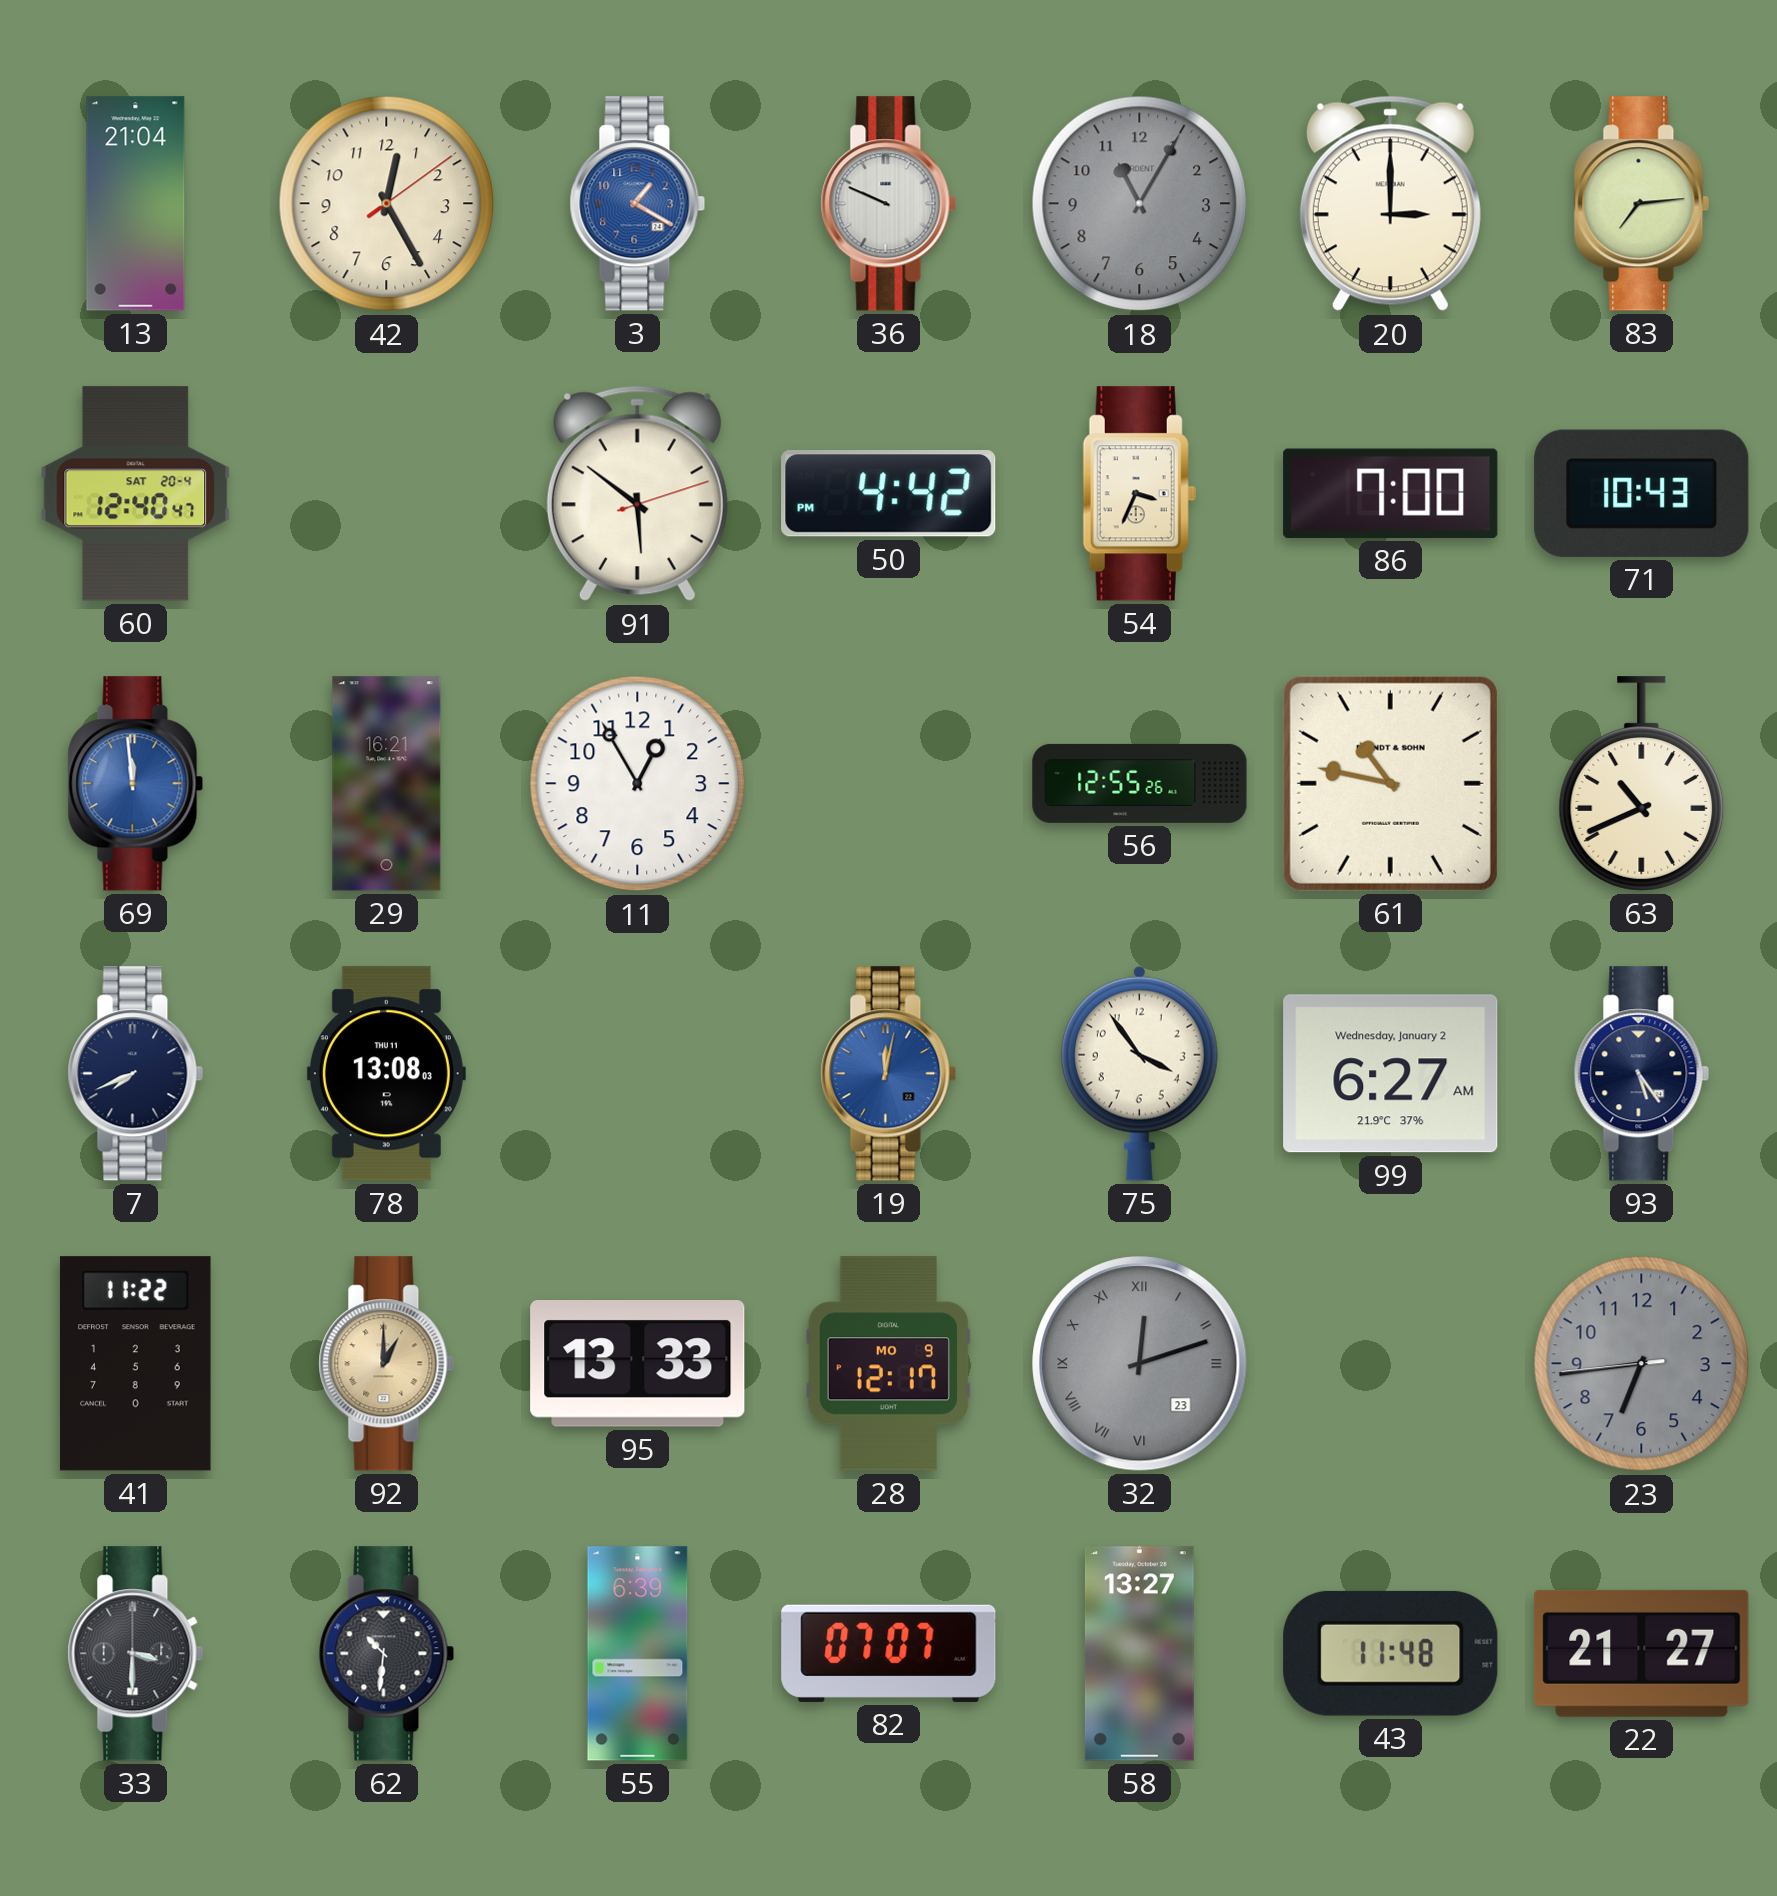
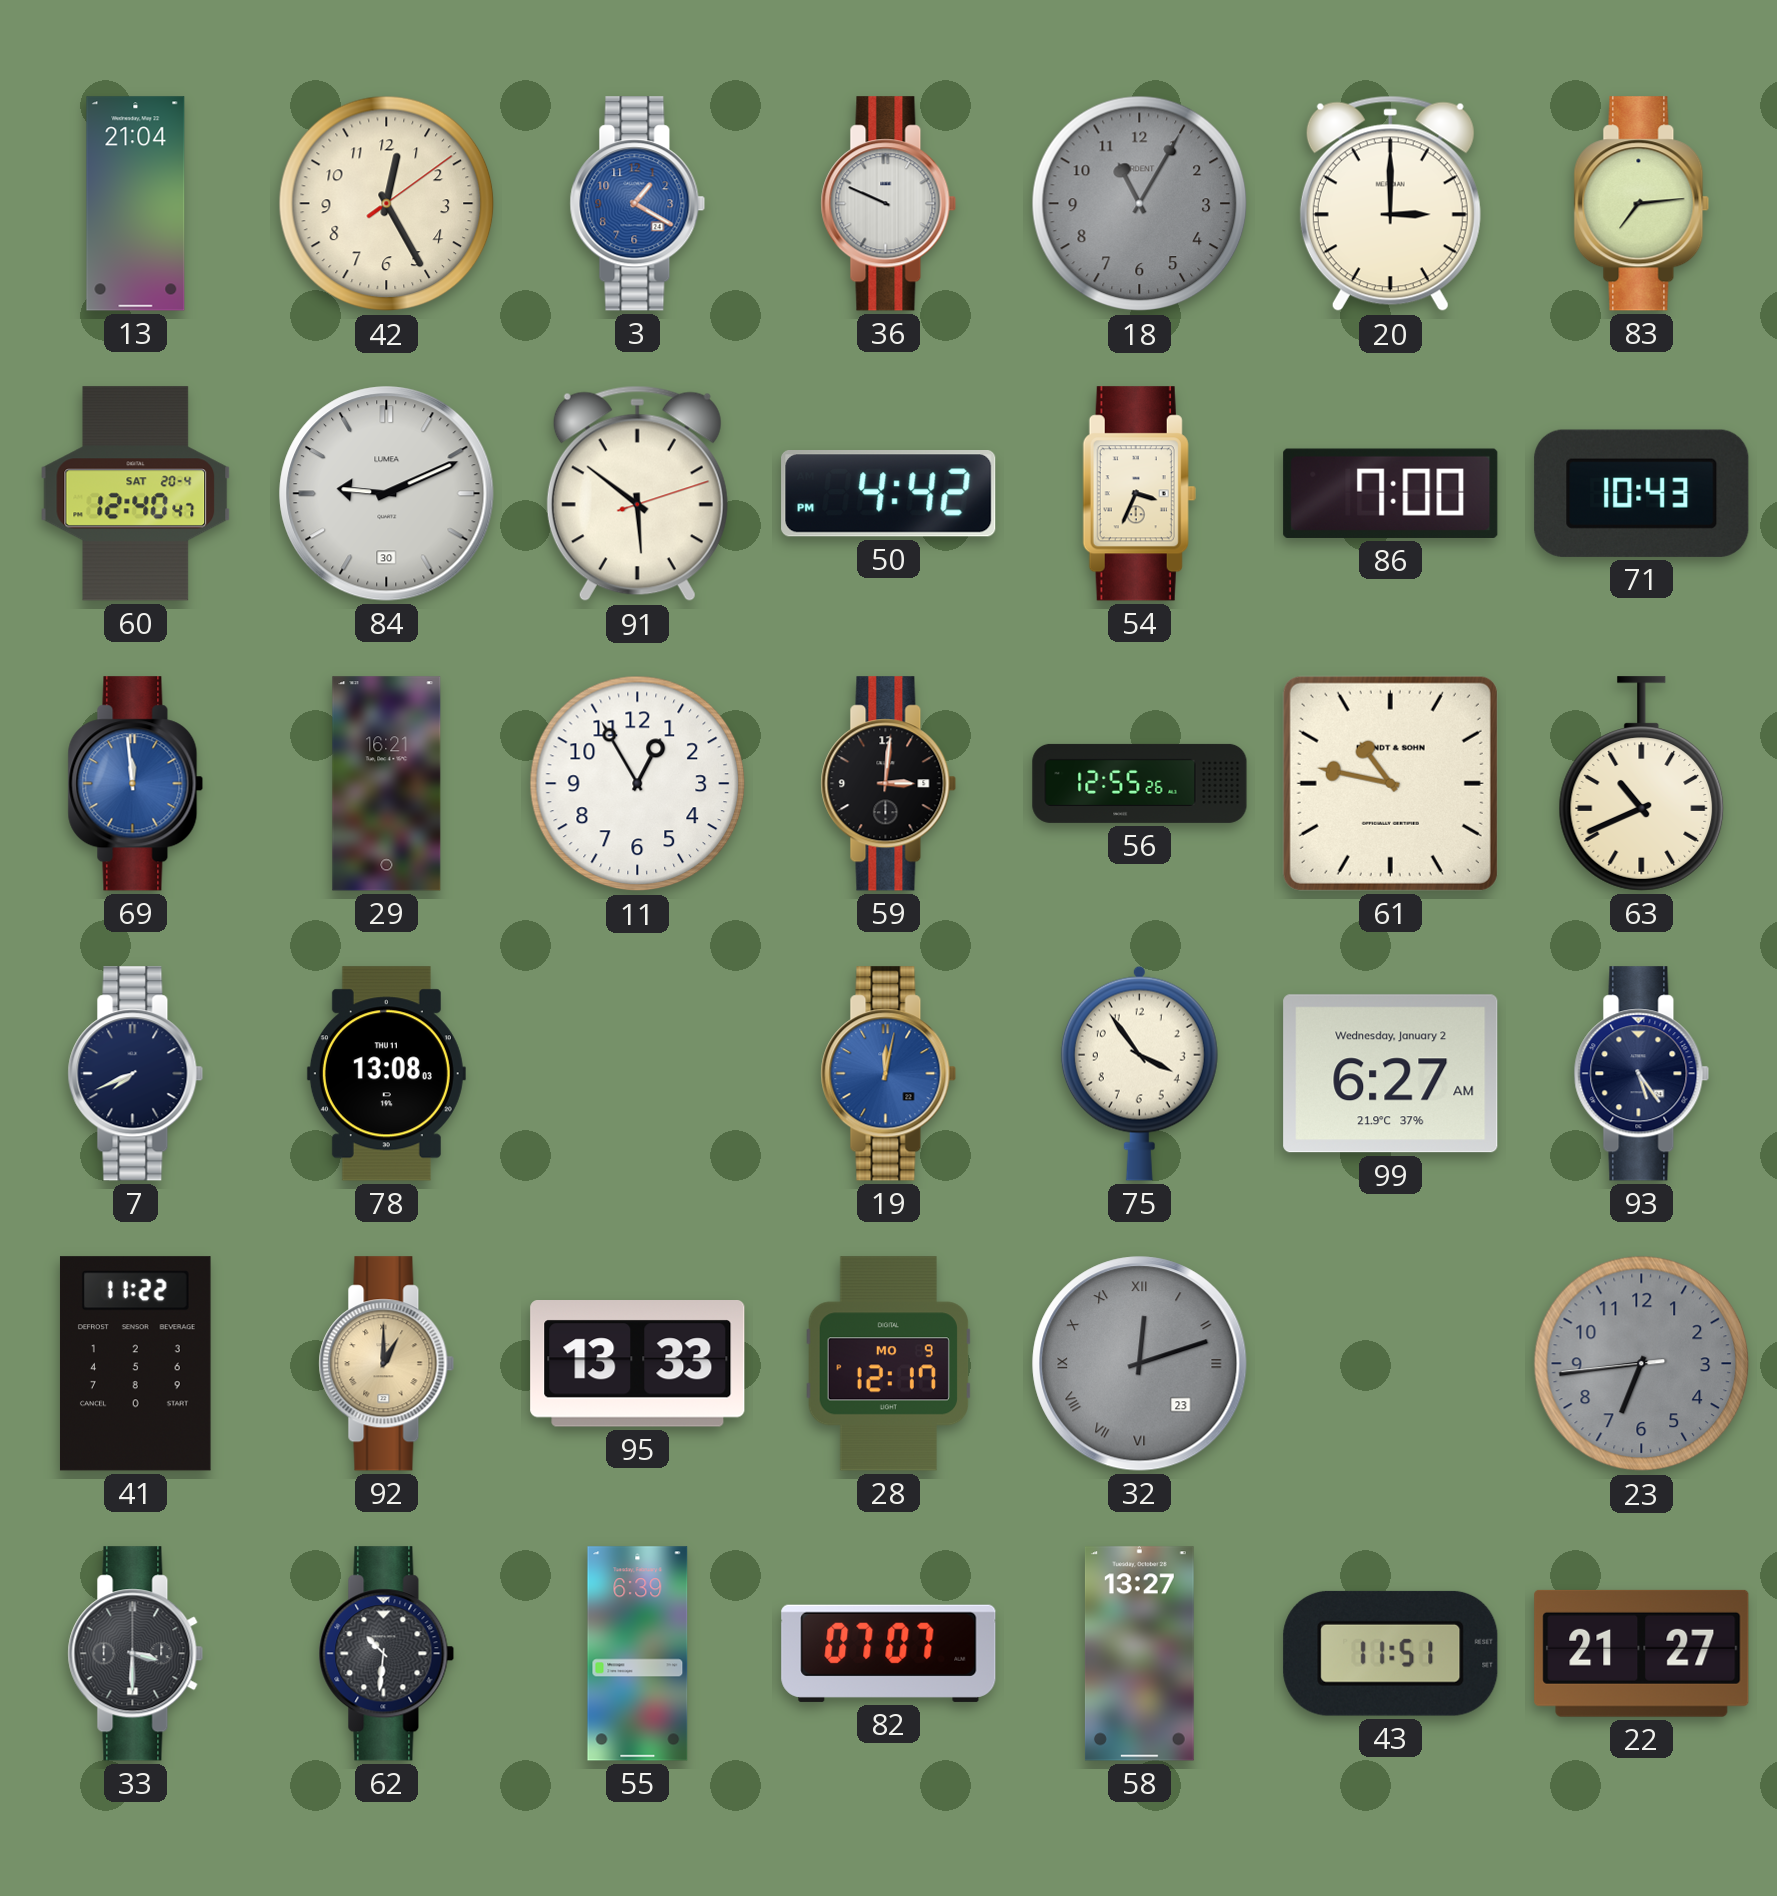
84: none -> 9:11
59: none -> 3:01
43: 11:48 -> 11:51
